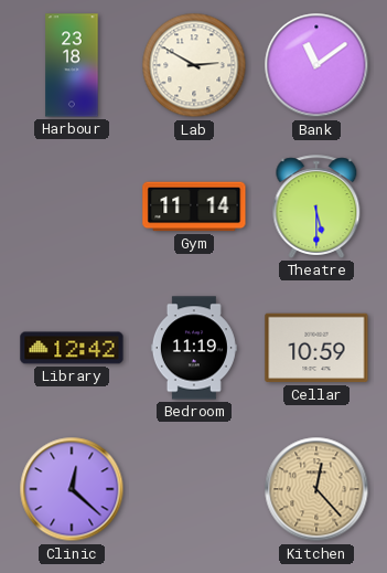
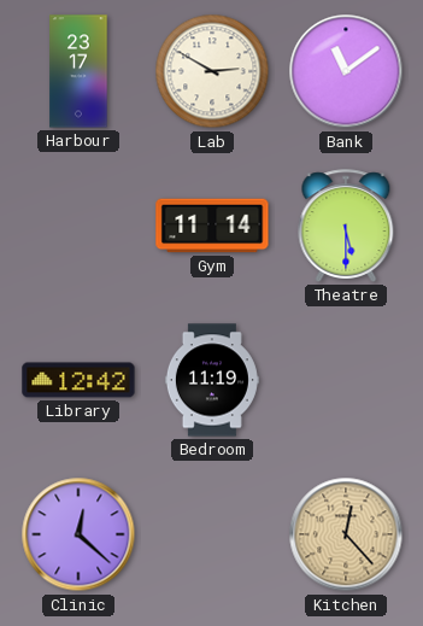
Harbour: 23:18 -> 23:17
Cellar: 10:59 -> none
